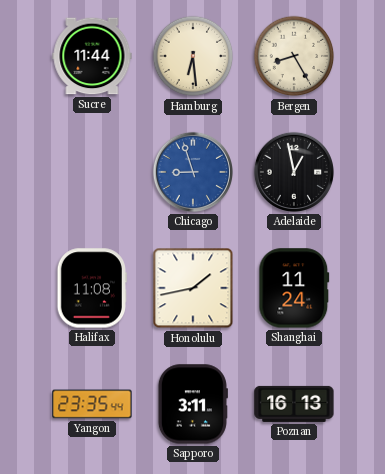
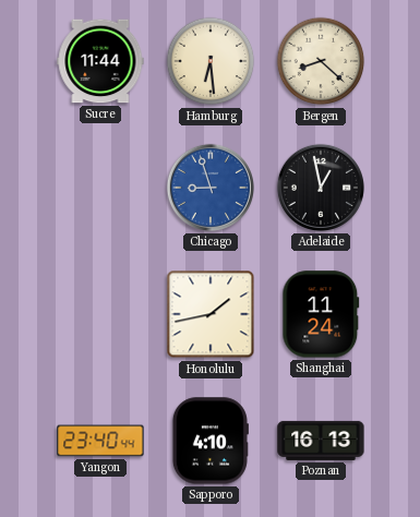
Bergen: 8:25 -> 8:22
Halifax: 11:08 -> none
Yangon: 23:35 -> 23:40
Sapporo: 3:11 -> 4:10
